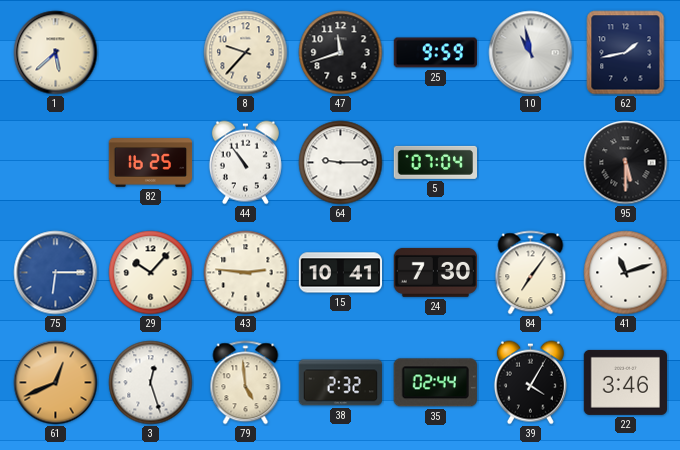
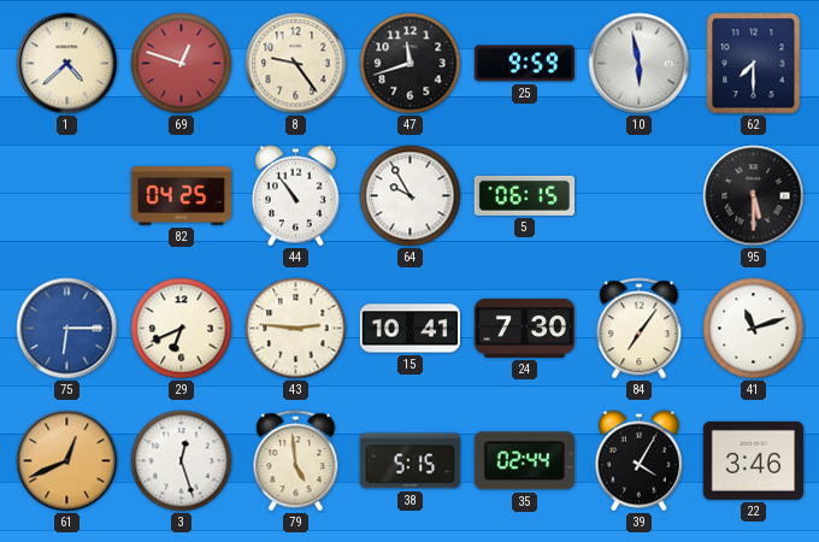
1: 5:38 -> 4:38
69: none -> 12:48
8: 9:37 -> 9:24
10: 10:58 -> 5:58
62: 1:43 -> 7:30
82: 16:25 -> 04:25
64: 9:15 -> 9:55
5: 07:04 -> 06:15
29: 10:07 -> 6:41
38: 2:32 -> 5:15
